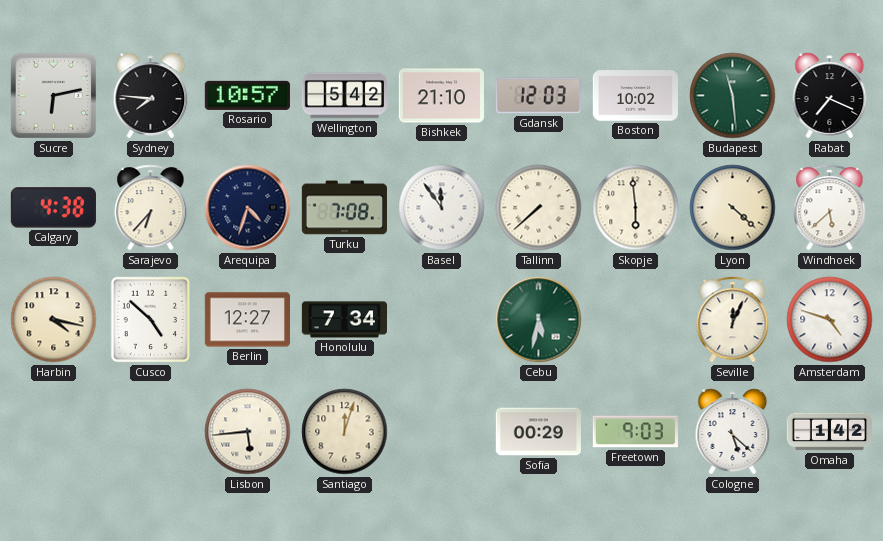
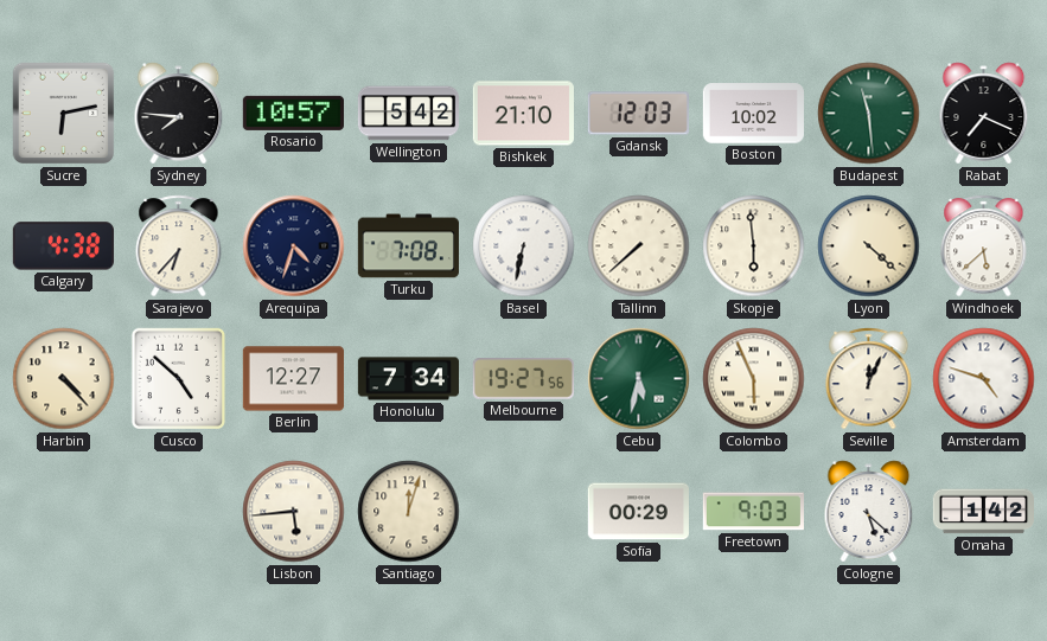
Basel: 11:54 -> 6:32
Harbin: 4:17 -> 4:23
Melbourne: none -> 19:27
Colombo: none -> 5:56
